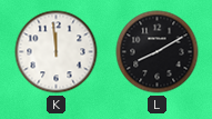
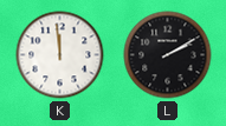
L: 8:10 -> 2:10
